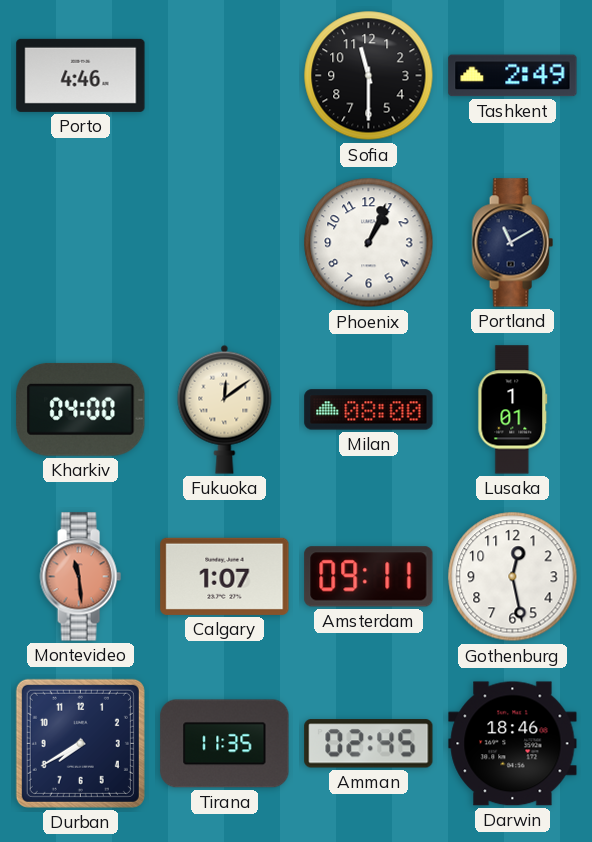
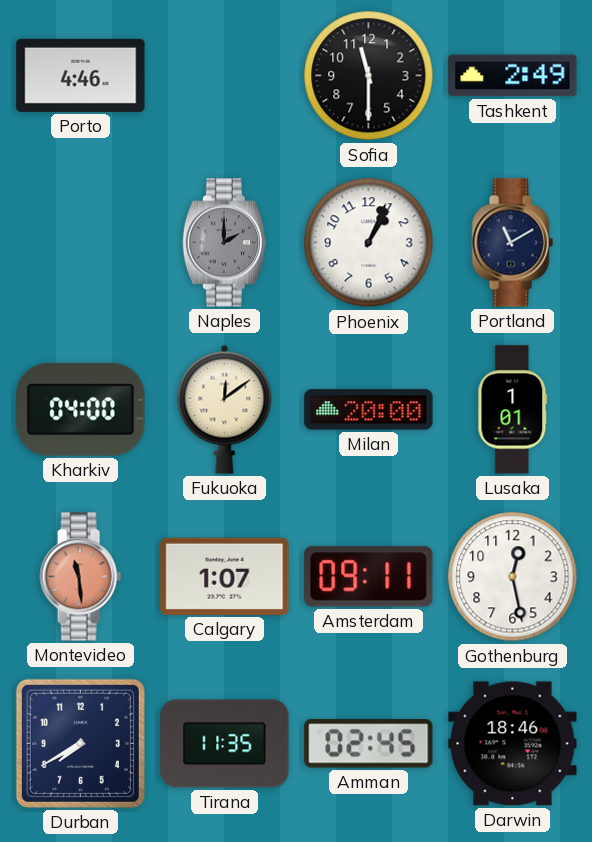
Naples: none -> 2:00
Milan: 08:00 -> 20:00
